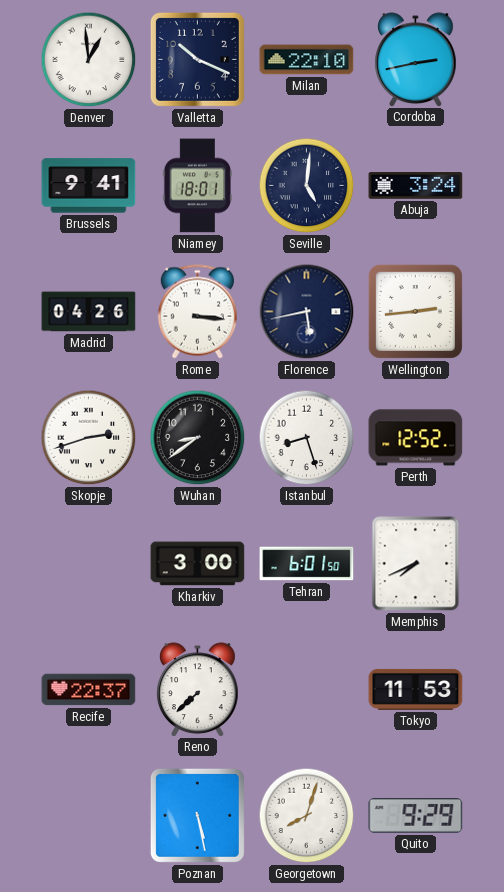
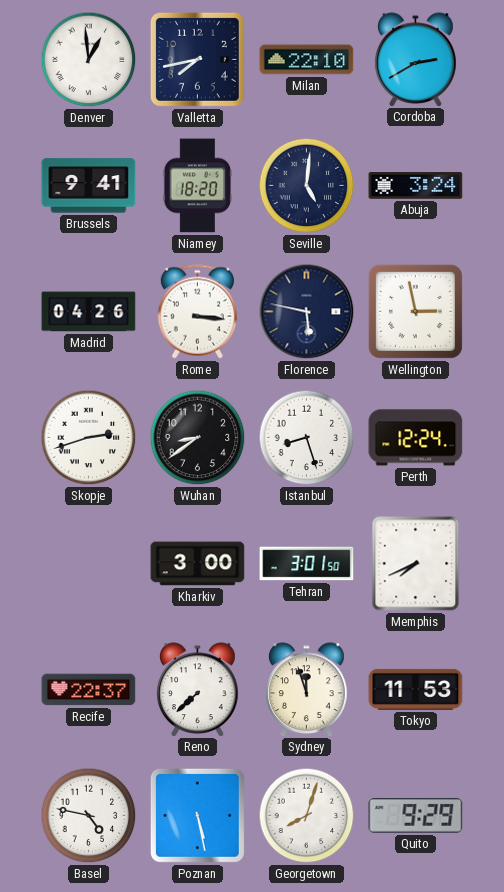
Valletta: 10:19 -> 7:43
Cordoba: 2:43 -> 2:40
Niamey: 18:01 -> 18:20
Florence: 5:43 -> 5:47
Wellington: 2:44 -> 2:58
Perth: 12:52 -> 12:24
Tehran: 6:01 -> 3:01
Sydney: none -> 11:57
Basel: none -> 4:47
